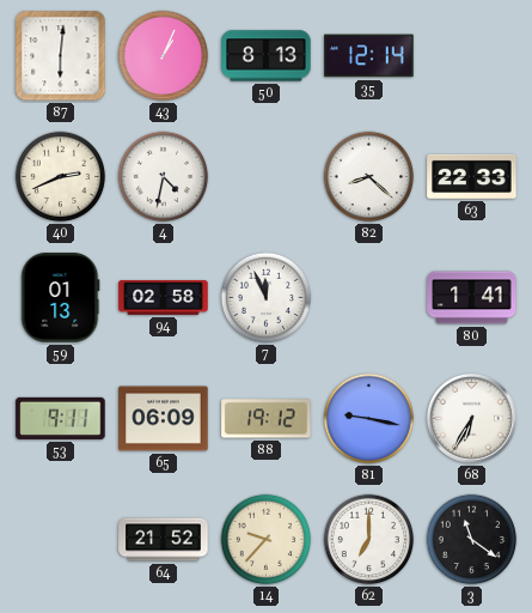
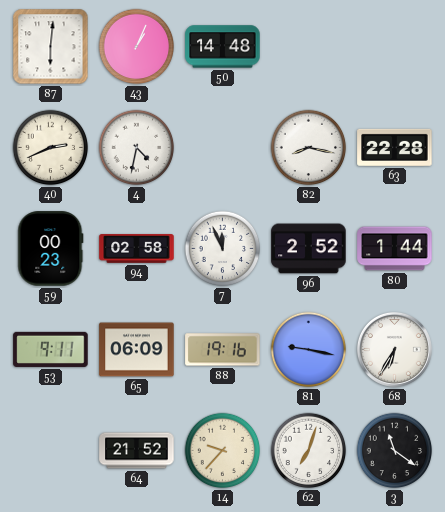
50: 8:13 -> 14:48
35: 12:14 -> none
82: 8:22 -> 8:17
63: 22:33 -> 22:28
59: 01:13 -> 00:23
96: none -> 2:52
80: 1:41 -> 1:44
88: 19:12 -> 19:16
62: 7:00 -> 7:03
